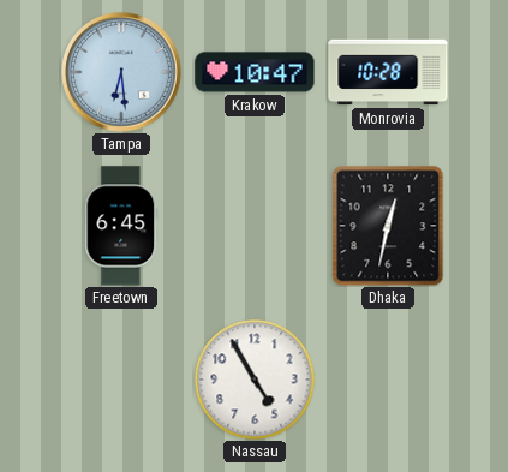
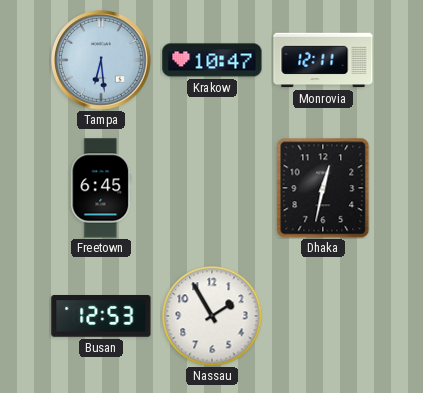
Monrovia: 10:28 -> 12:11
Busan: none -> 12:53
Nassau: 4:55 -> 1:55
